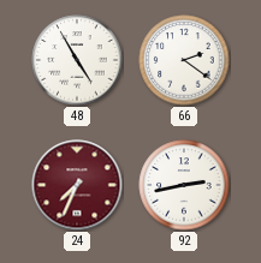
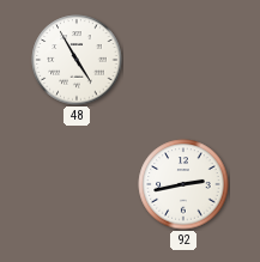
66: 2:21 -> none
24: 7:34 -> none
